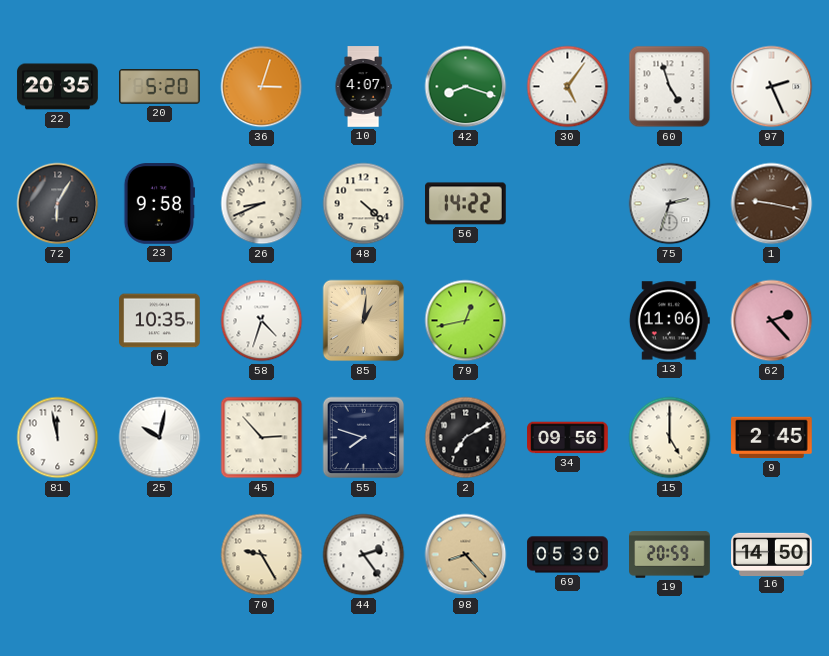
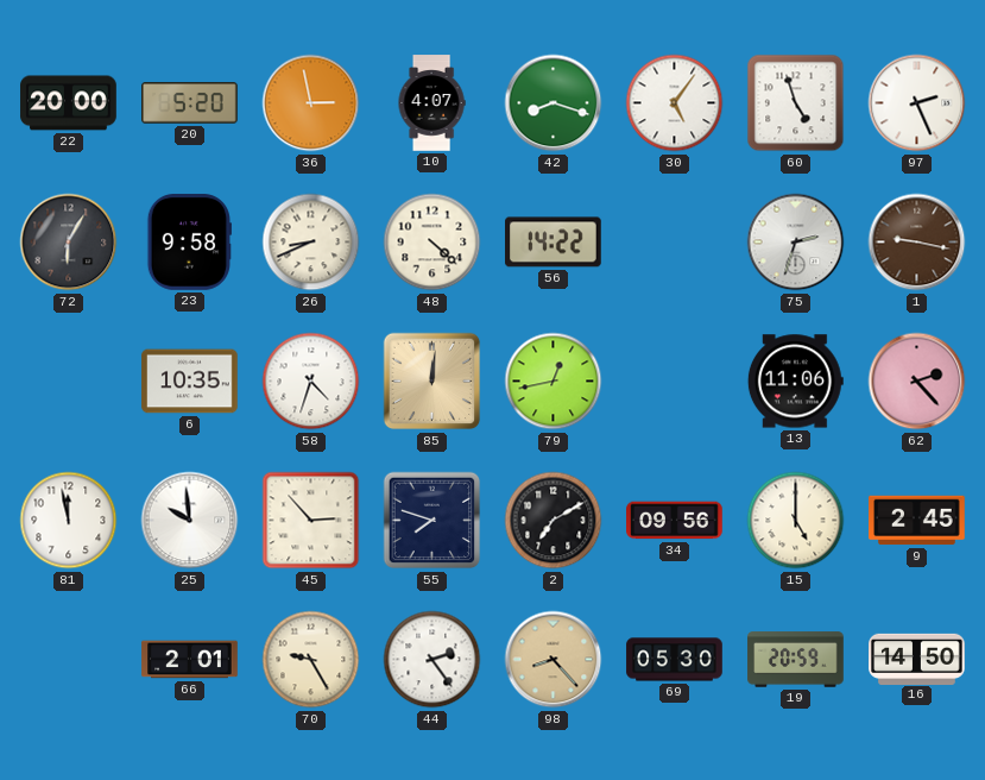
22: 20:35 -> 20:00
36: 3:03 -> 2:58
85: 1:01 -> 12:01
25: 10:02 -> 9:59
66: none -> 2:01
